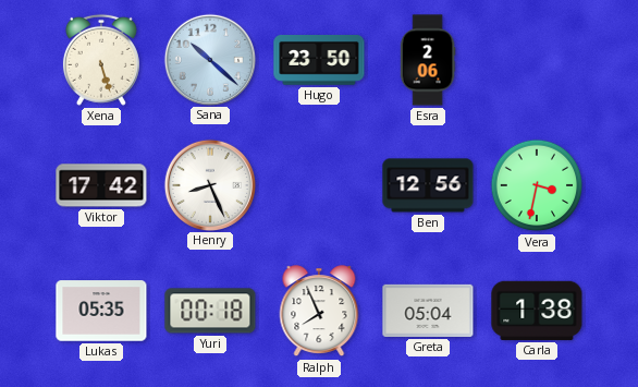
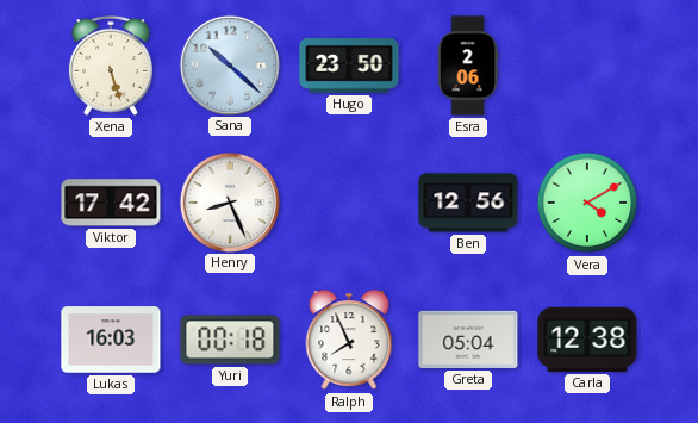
Vera: 3:32 -> 4:10
Lukas: 05:35 -> 16:03
Carla: 1:38 -> 12:38
